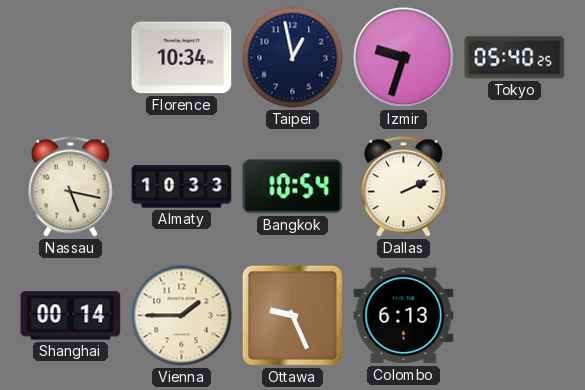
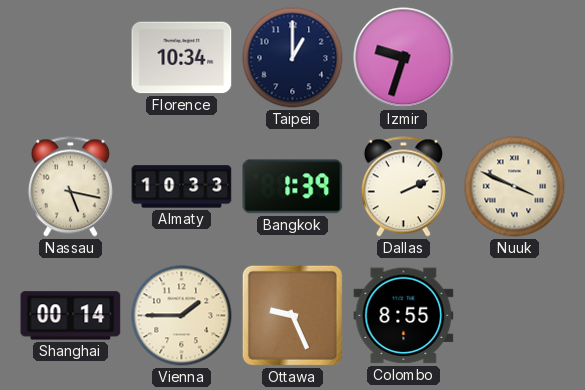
Taipei: 12:58 -> 1:00
Tokyo: 05:40 -> none
Bangkok: 10:54 -> 1:39
Nuuk: none -> 3:49
Colombo: 6:13 -> 8:55
